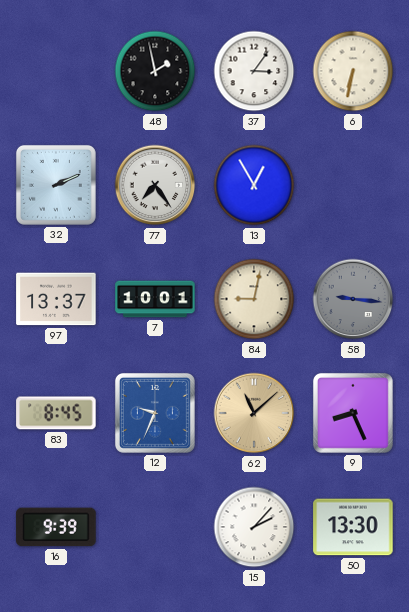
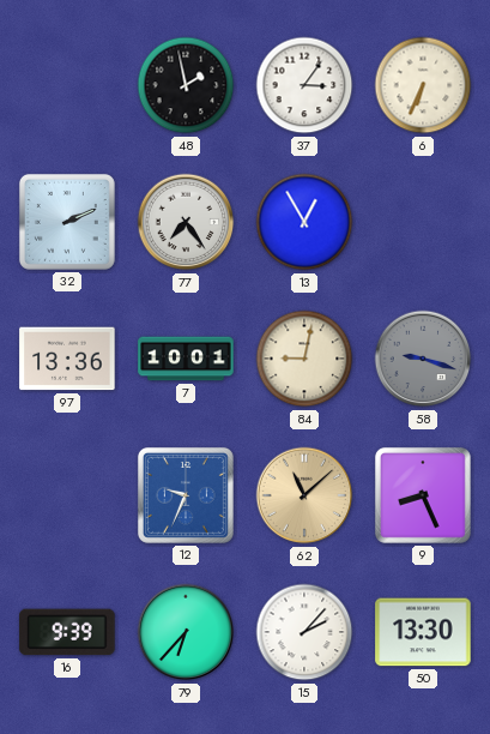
6: 6:32 -> 6:34
97: 13:37 -> 13:36
58: 9:16 -> 9:18
83: 8:45 -> none
79: none -> 6:37
